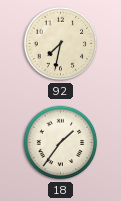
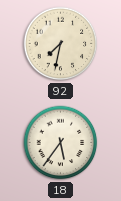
18: 1:36 -> 5:36
